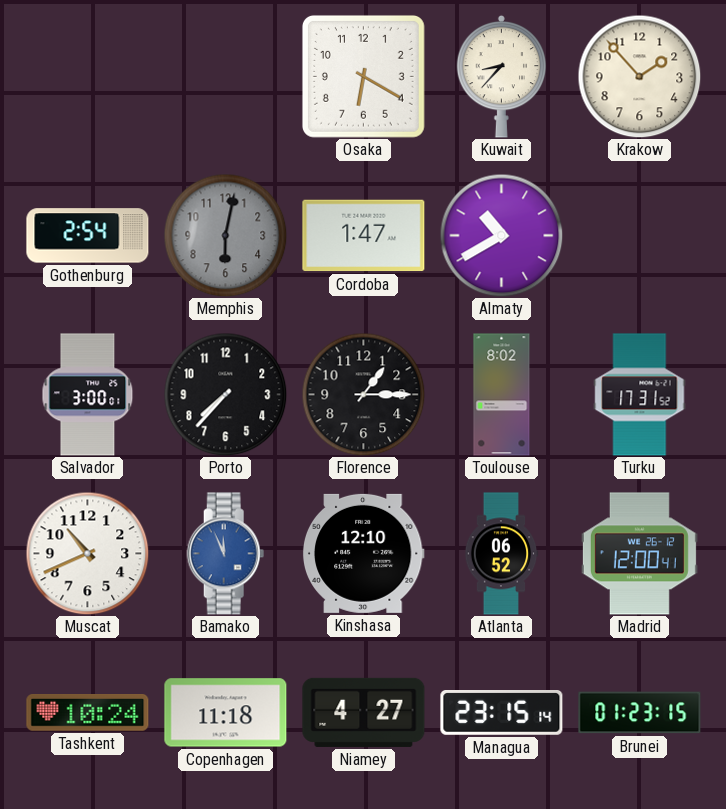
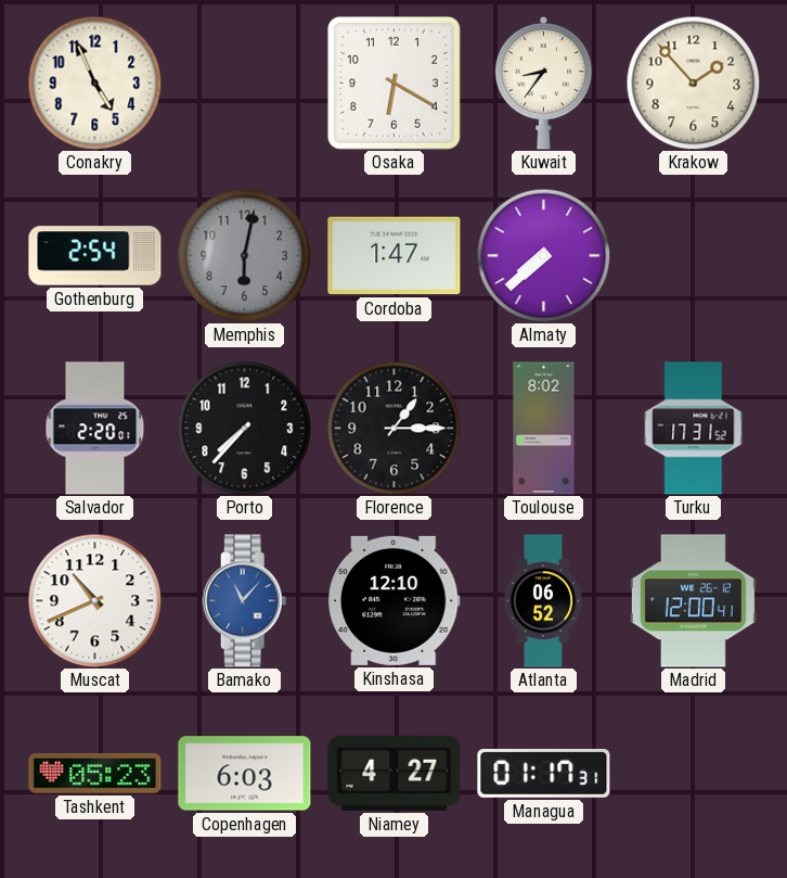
Conakry: none -> 4:56
Kuwait: 8:37 -> 8:36
Almaty: 10:40 -> 7:38
Salvador: 3:00 -> 2:20
Bamako: 11:56 -> 11:07
Tashkent: 10:24 -> 05:23
Copenhagen: 11:18 -> 6:03
Managua: 23:15 -> 01:17
Brunei: 01:23 -> none
